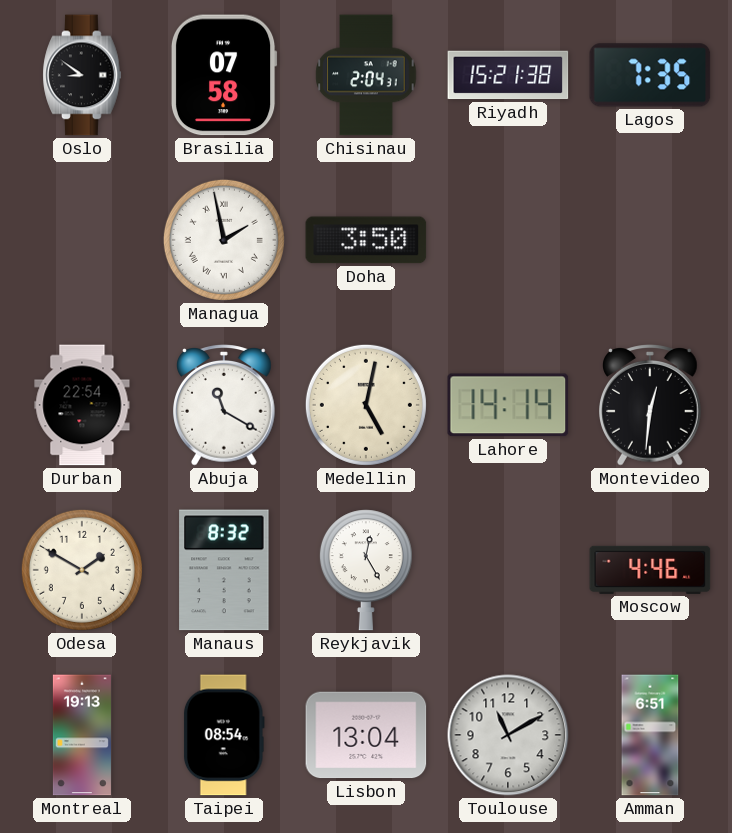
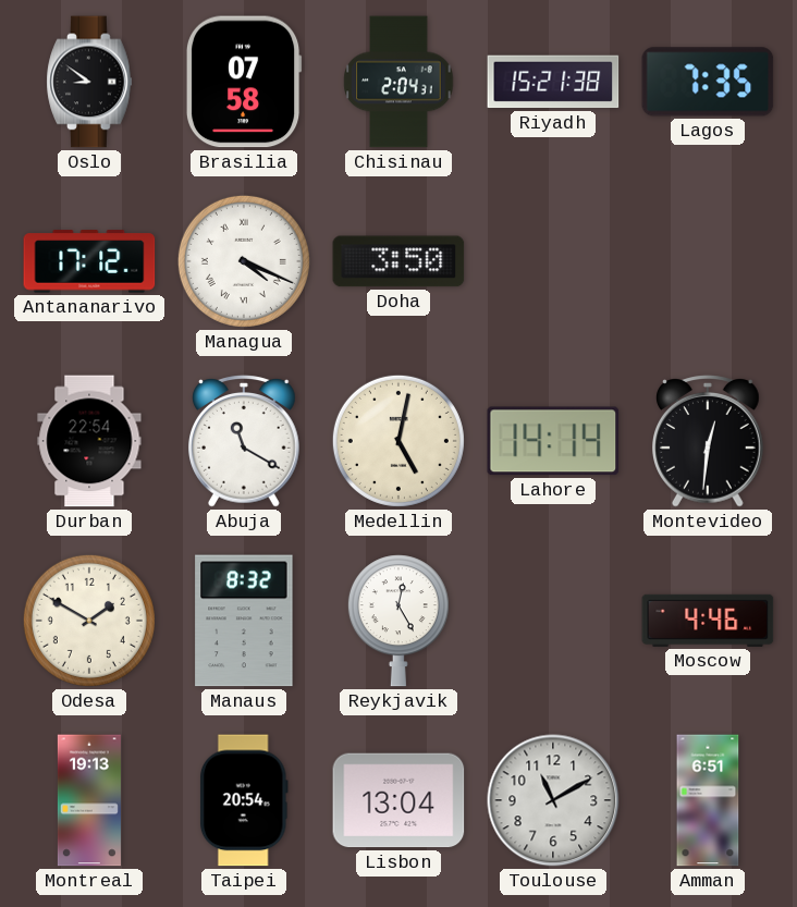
Antananarivo: none -> 17:12
Managua: 1:58 -> 4:19
Taipei: 08:54 -> 20:54
